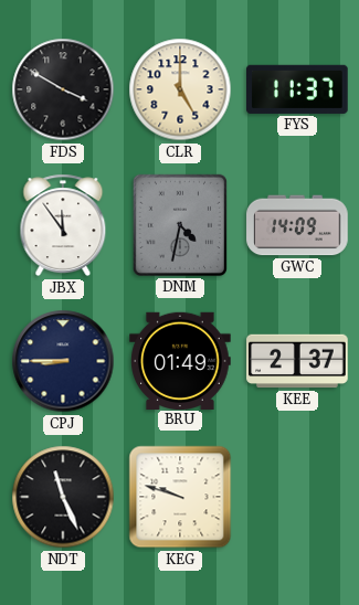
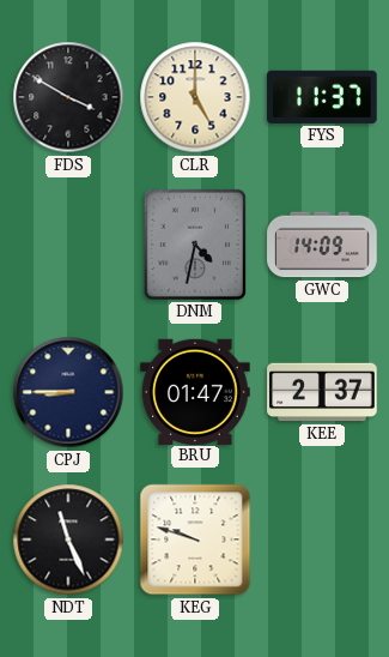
JBX: 11:54 -> none
BRU: 01:49 -> 01:47
